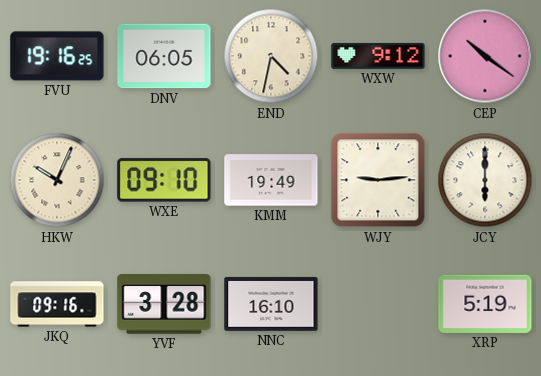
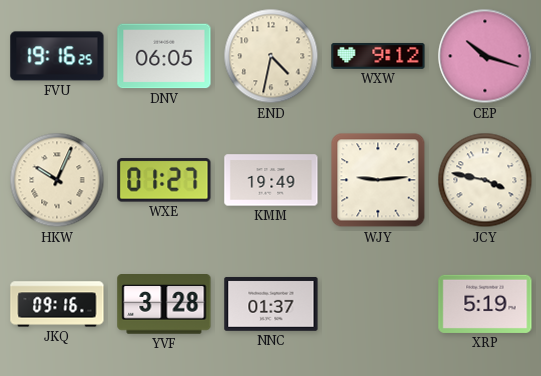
CEP: 10:21 -> 10:18
WXE: 09:10 -> 01:27
JCY: 6:00 -> 3:47
NNC: 16:10 -> 01:37
